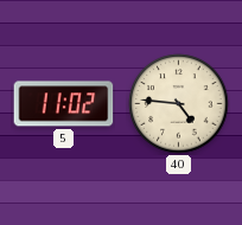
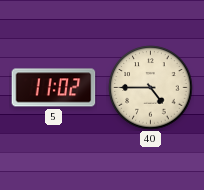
40: 4:46 -> 4:45
